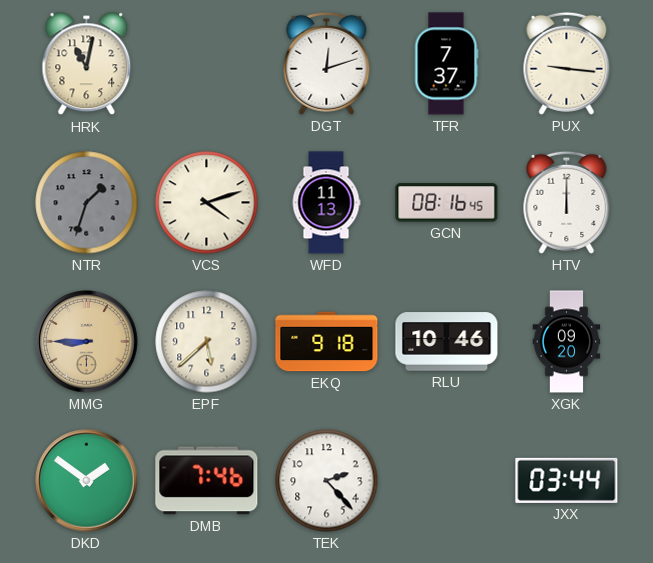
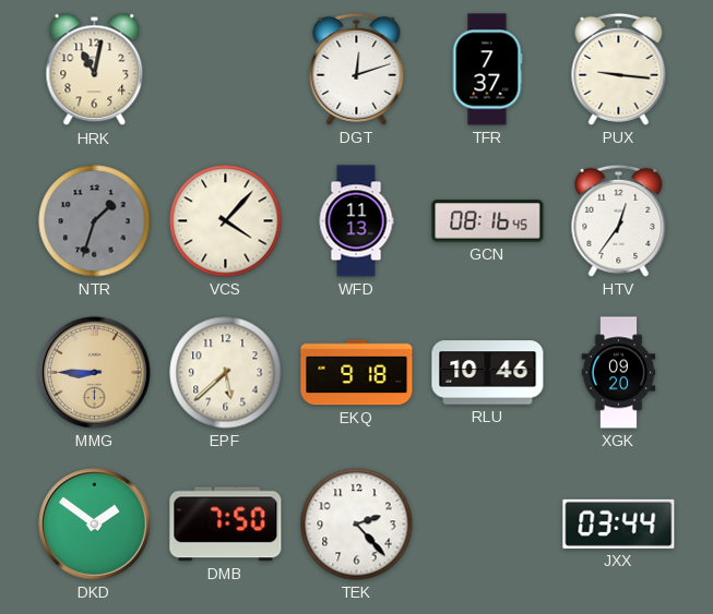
VCS: 4:12 -> 4:07
HTV: 12:00 -> 12:36
DMB: 7:46 -> 7:50
